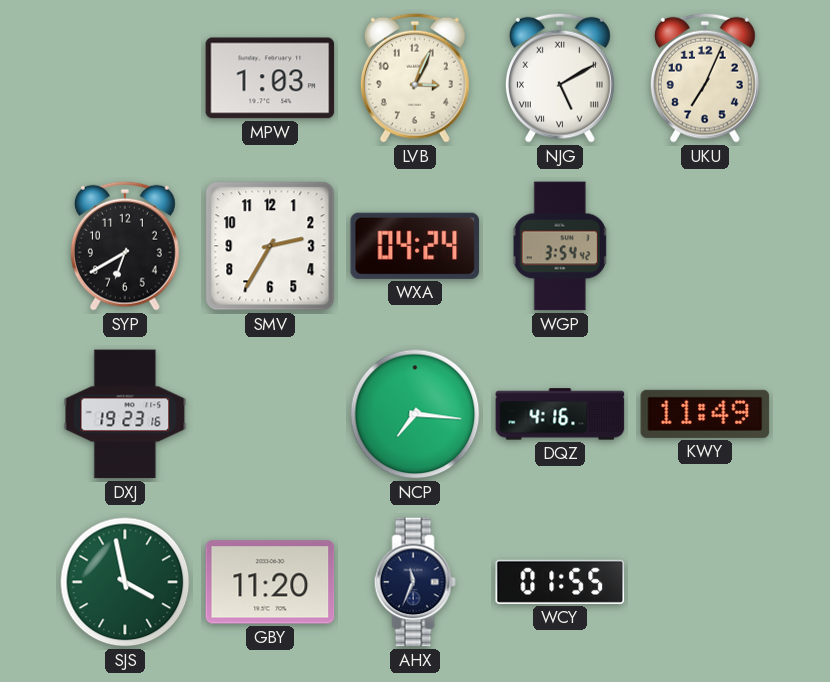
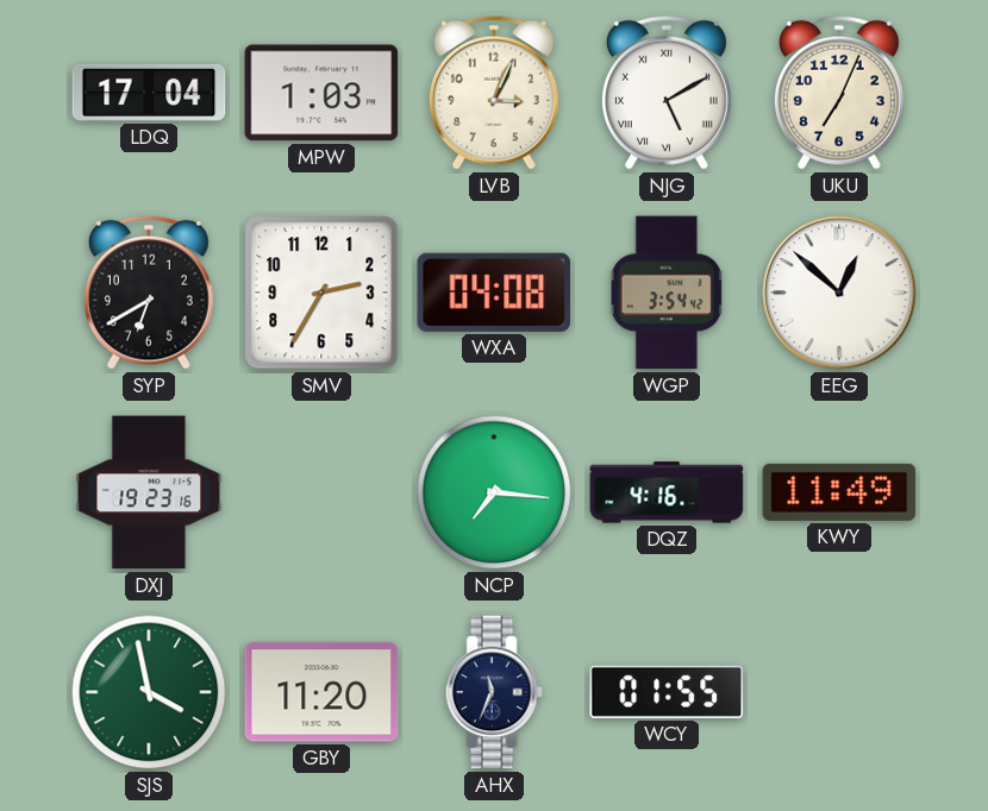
LDQ: none -> 17:04
WXA: 04:24 -> 04:08
EEG: none -> 12:52
